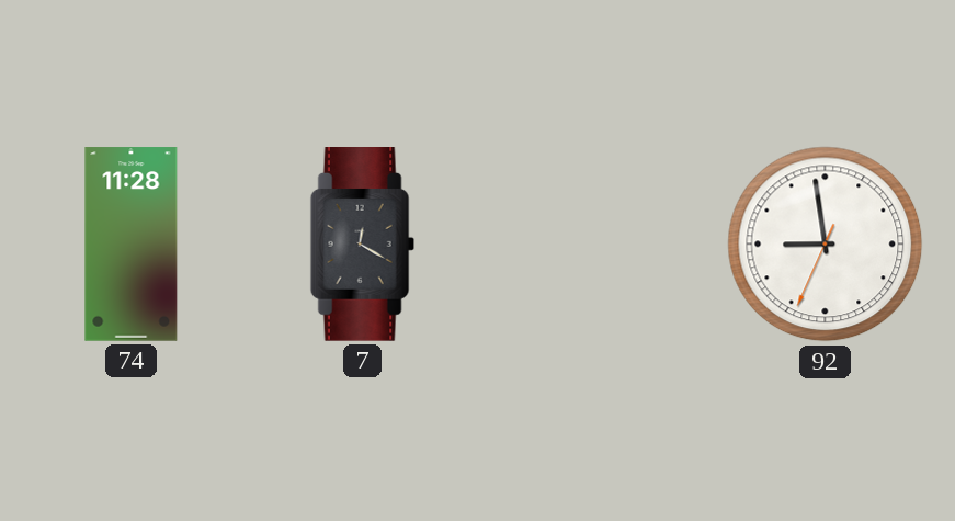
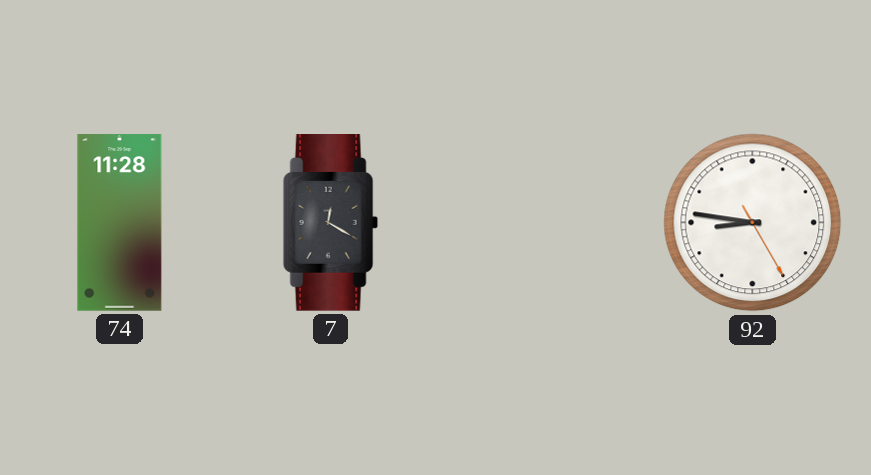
92: 8:58 -> 8:46
